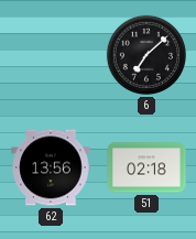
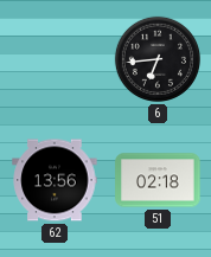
6: 7:08 -> 6:44
